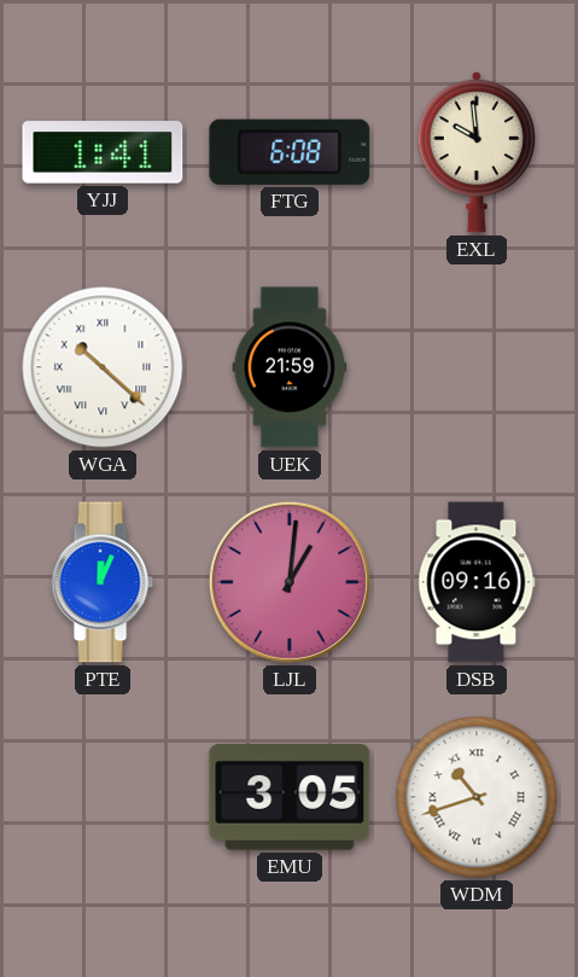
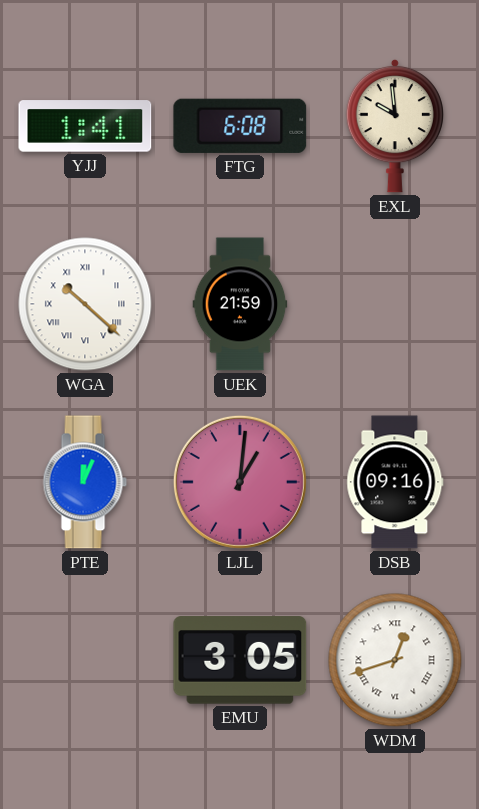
WDM: 10:42 -> 12:42
